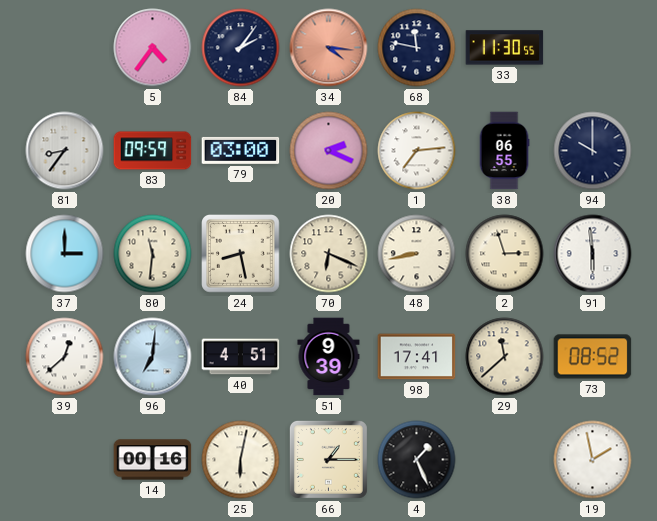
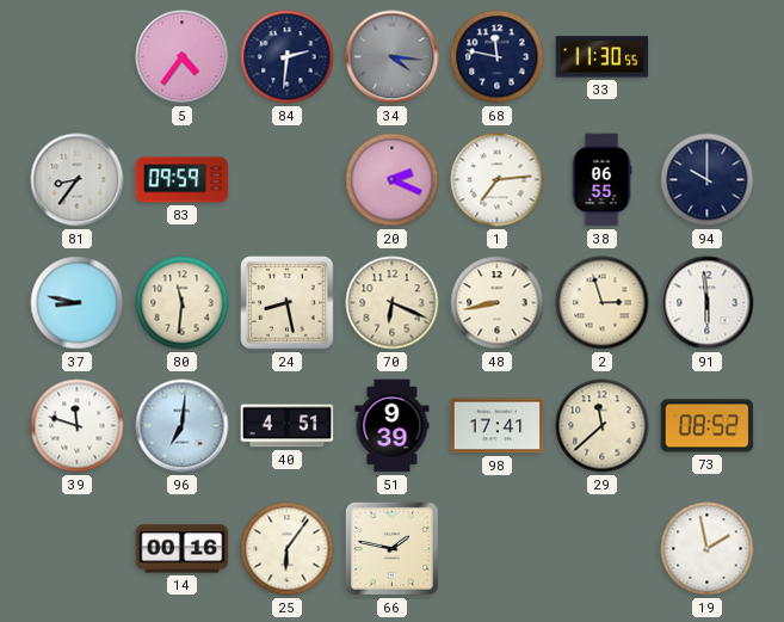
84: 2:06 -> 2:31
34 dial: salmon -> grey
79: 03:00 -> none
37: 3:00 -> 8:47
39: 12:38 -> 11:48
25: 6:02 -> 6:06
66: 1:15 -> 1:47
4: 1:26 -> none
